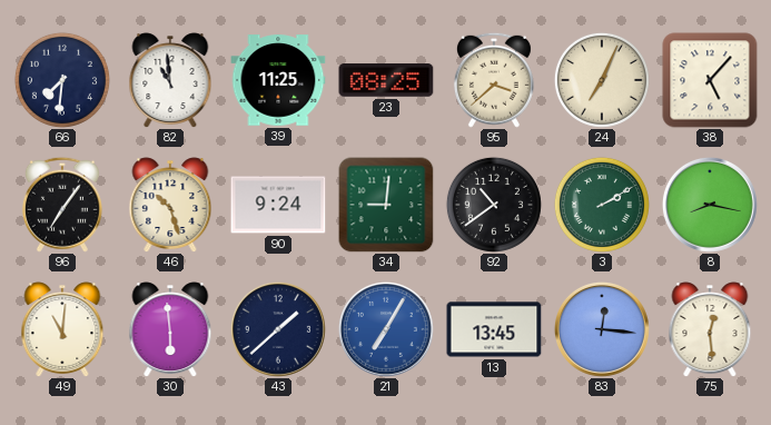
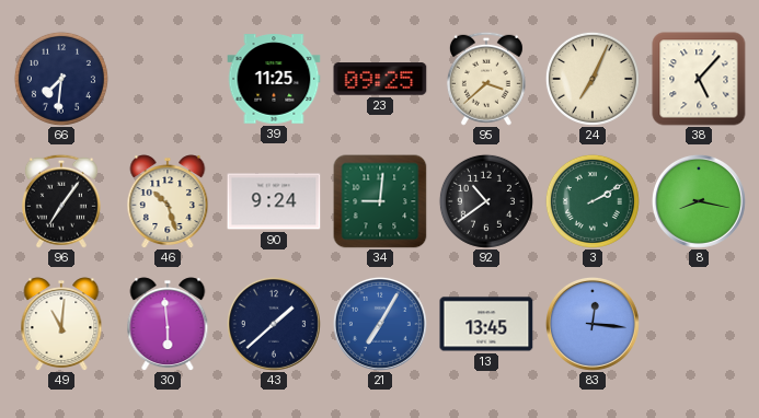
82: 10:59 -> none
23: 08:25 -> 09:25
75: 12:29 -> none
